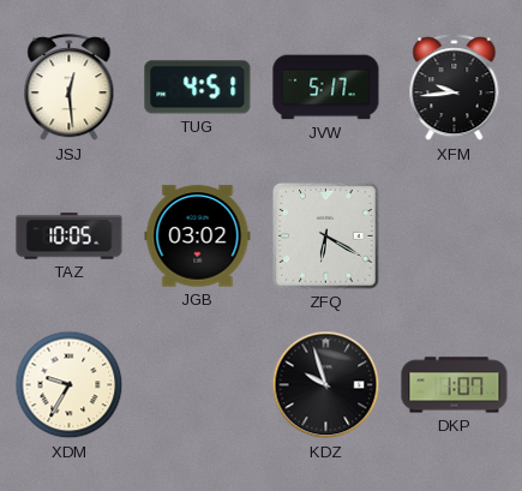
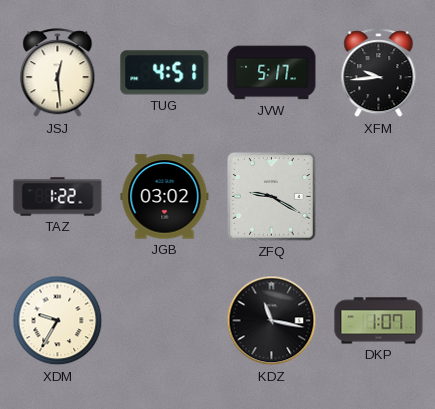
TAZ: 10:05 -> 1:22
ZFQ: 6:20 -> 9:20
KDZ: 9:57 -> 11:17
